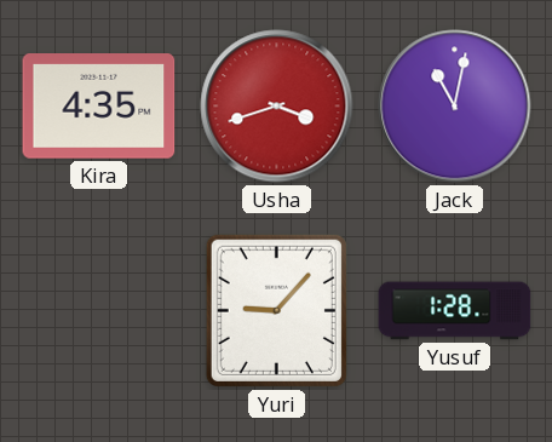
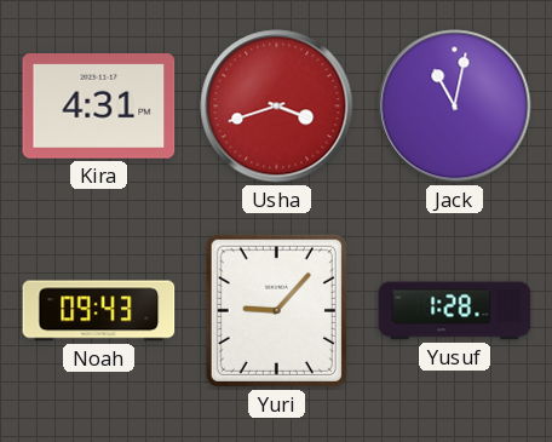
Kira: 4:35 -> 4:31
Noah: none -> 09:43
